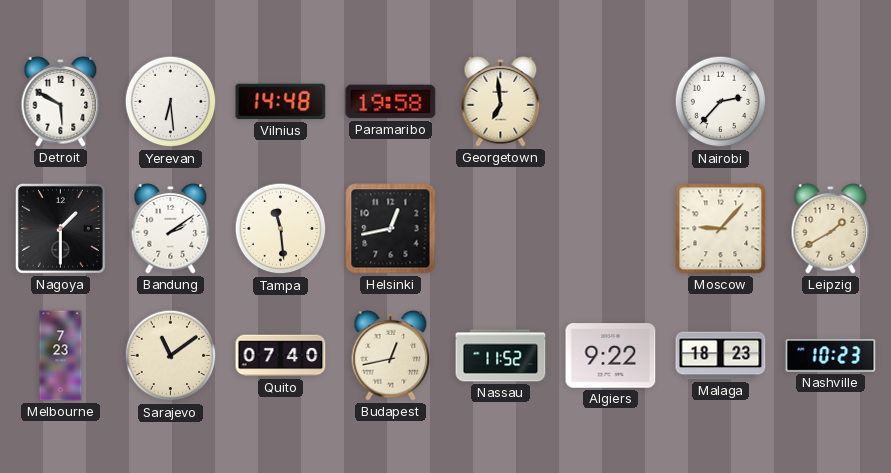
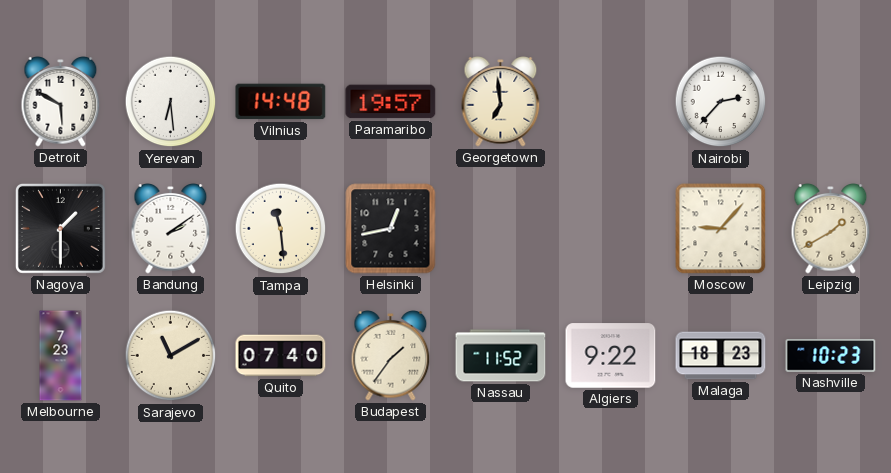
Paramaribo: 19:58 -> 19:57
Sarajevo: 11:09 -> 11:10
Budapest: 12:43 -> 1:36
